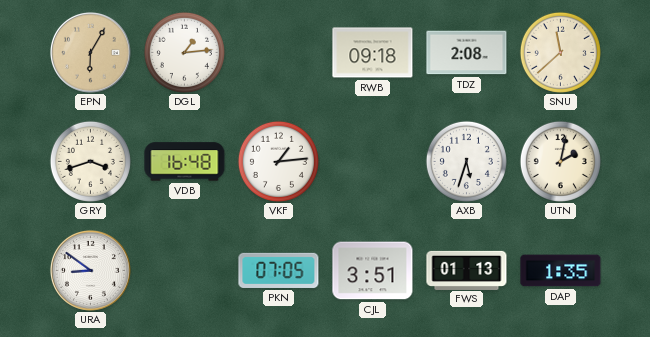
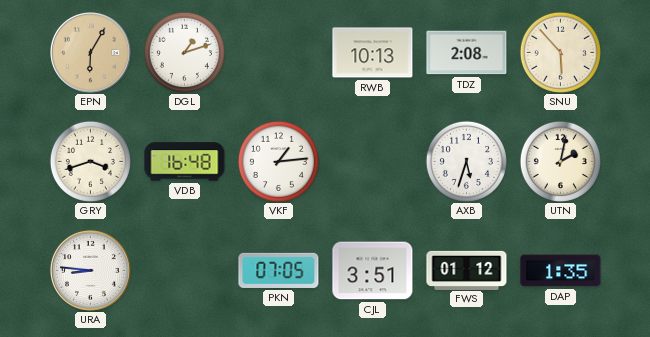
DGL: 1:14 -> 1:12
RWB: 09:18 -> 10:13
SNU: 11:38 -> 5:53
URA: 8:51 -> 8:46
FWS: 01:13 -> 01:12
